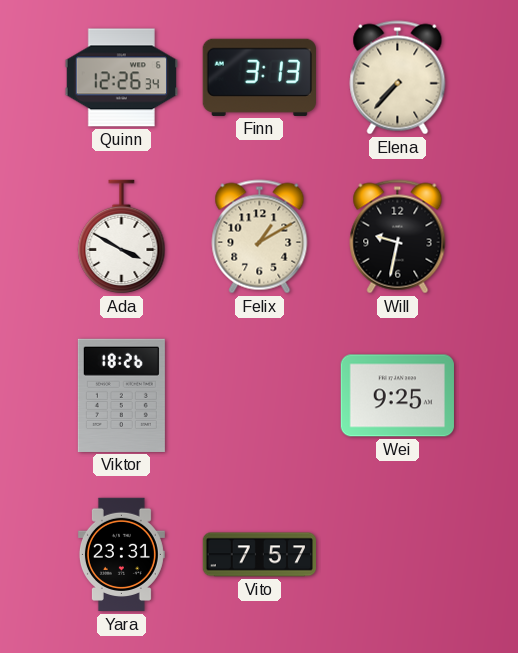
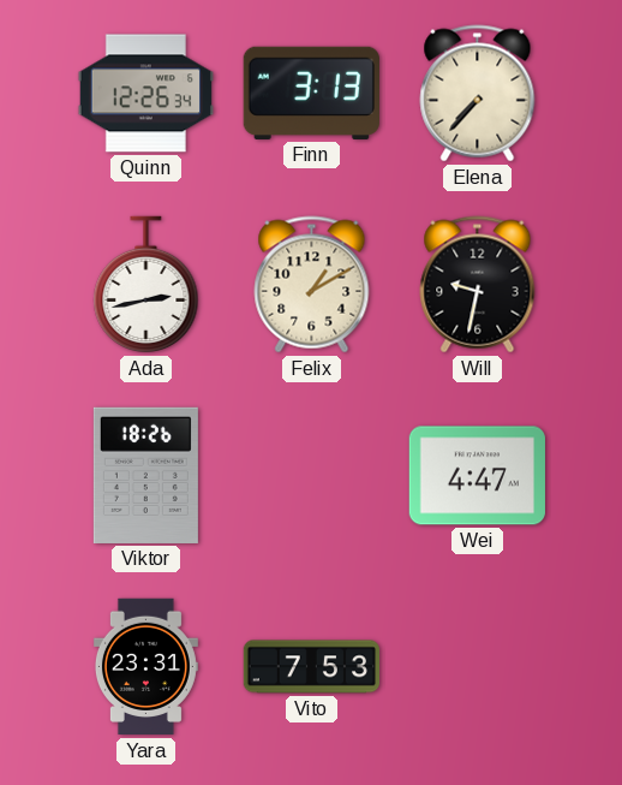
Ada: 3:50 -> 2:43
Wei: 9:25 -> 4:47
Vito: 7:57 -> 7:53
